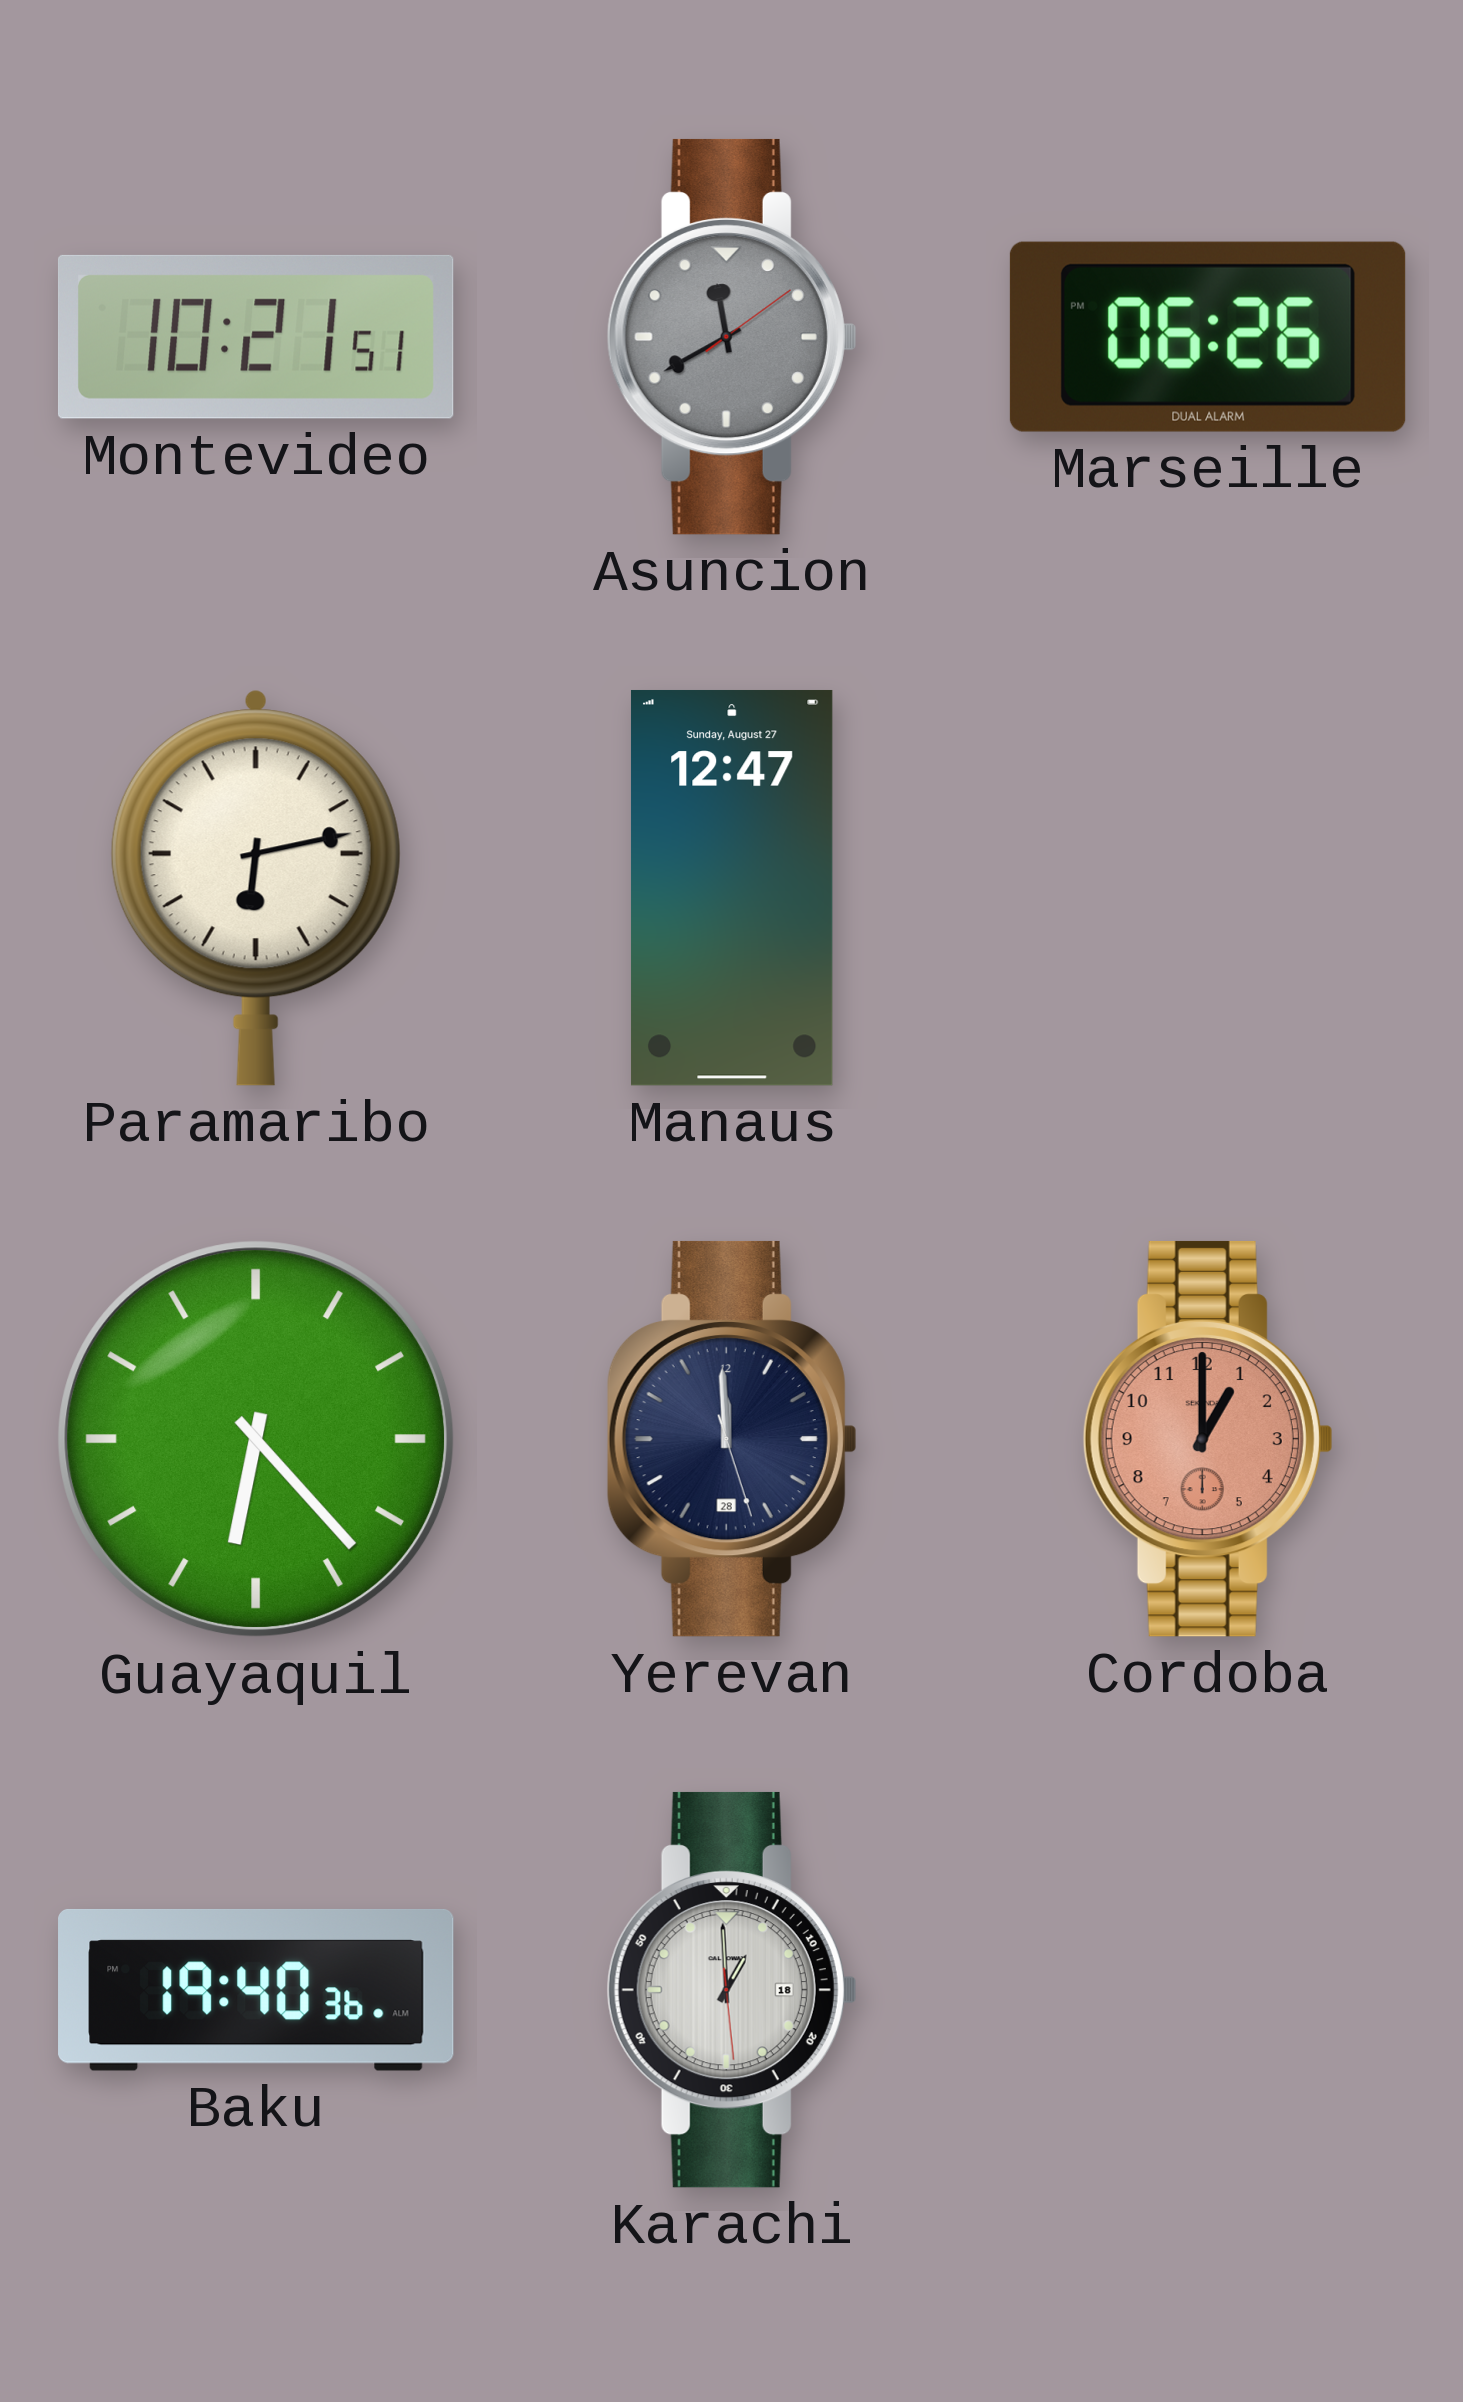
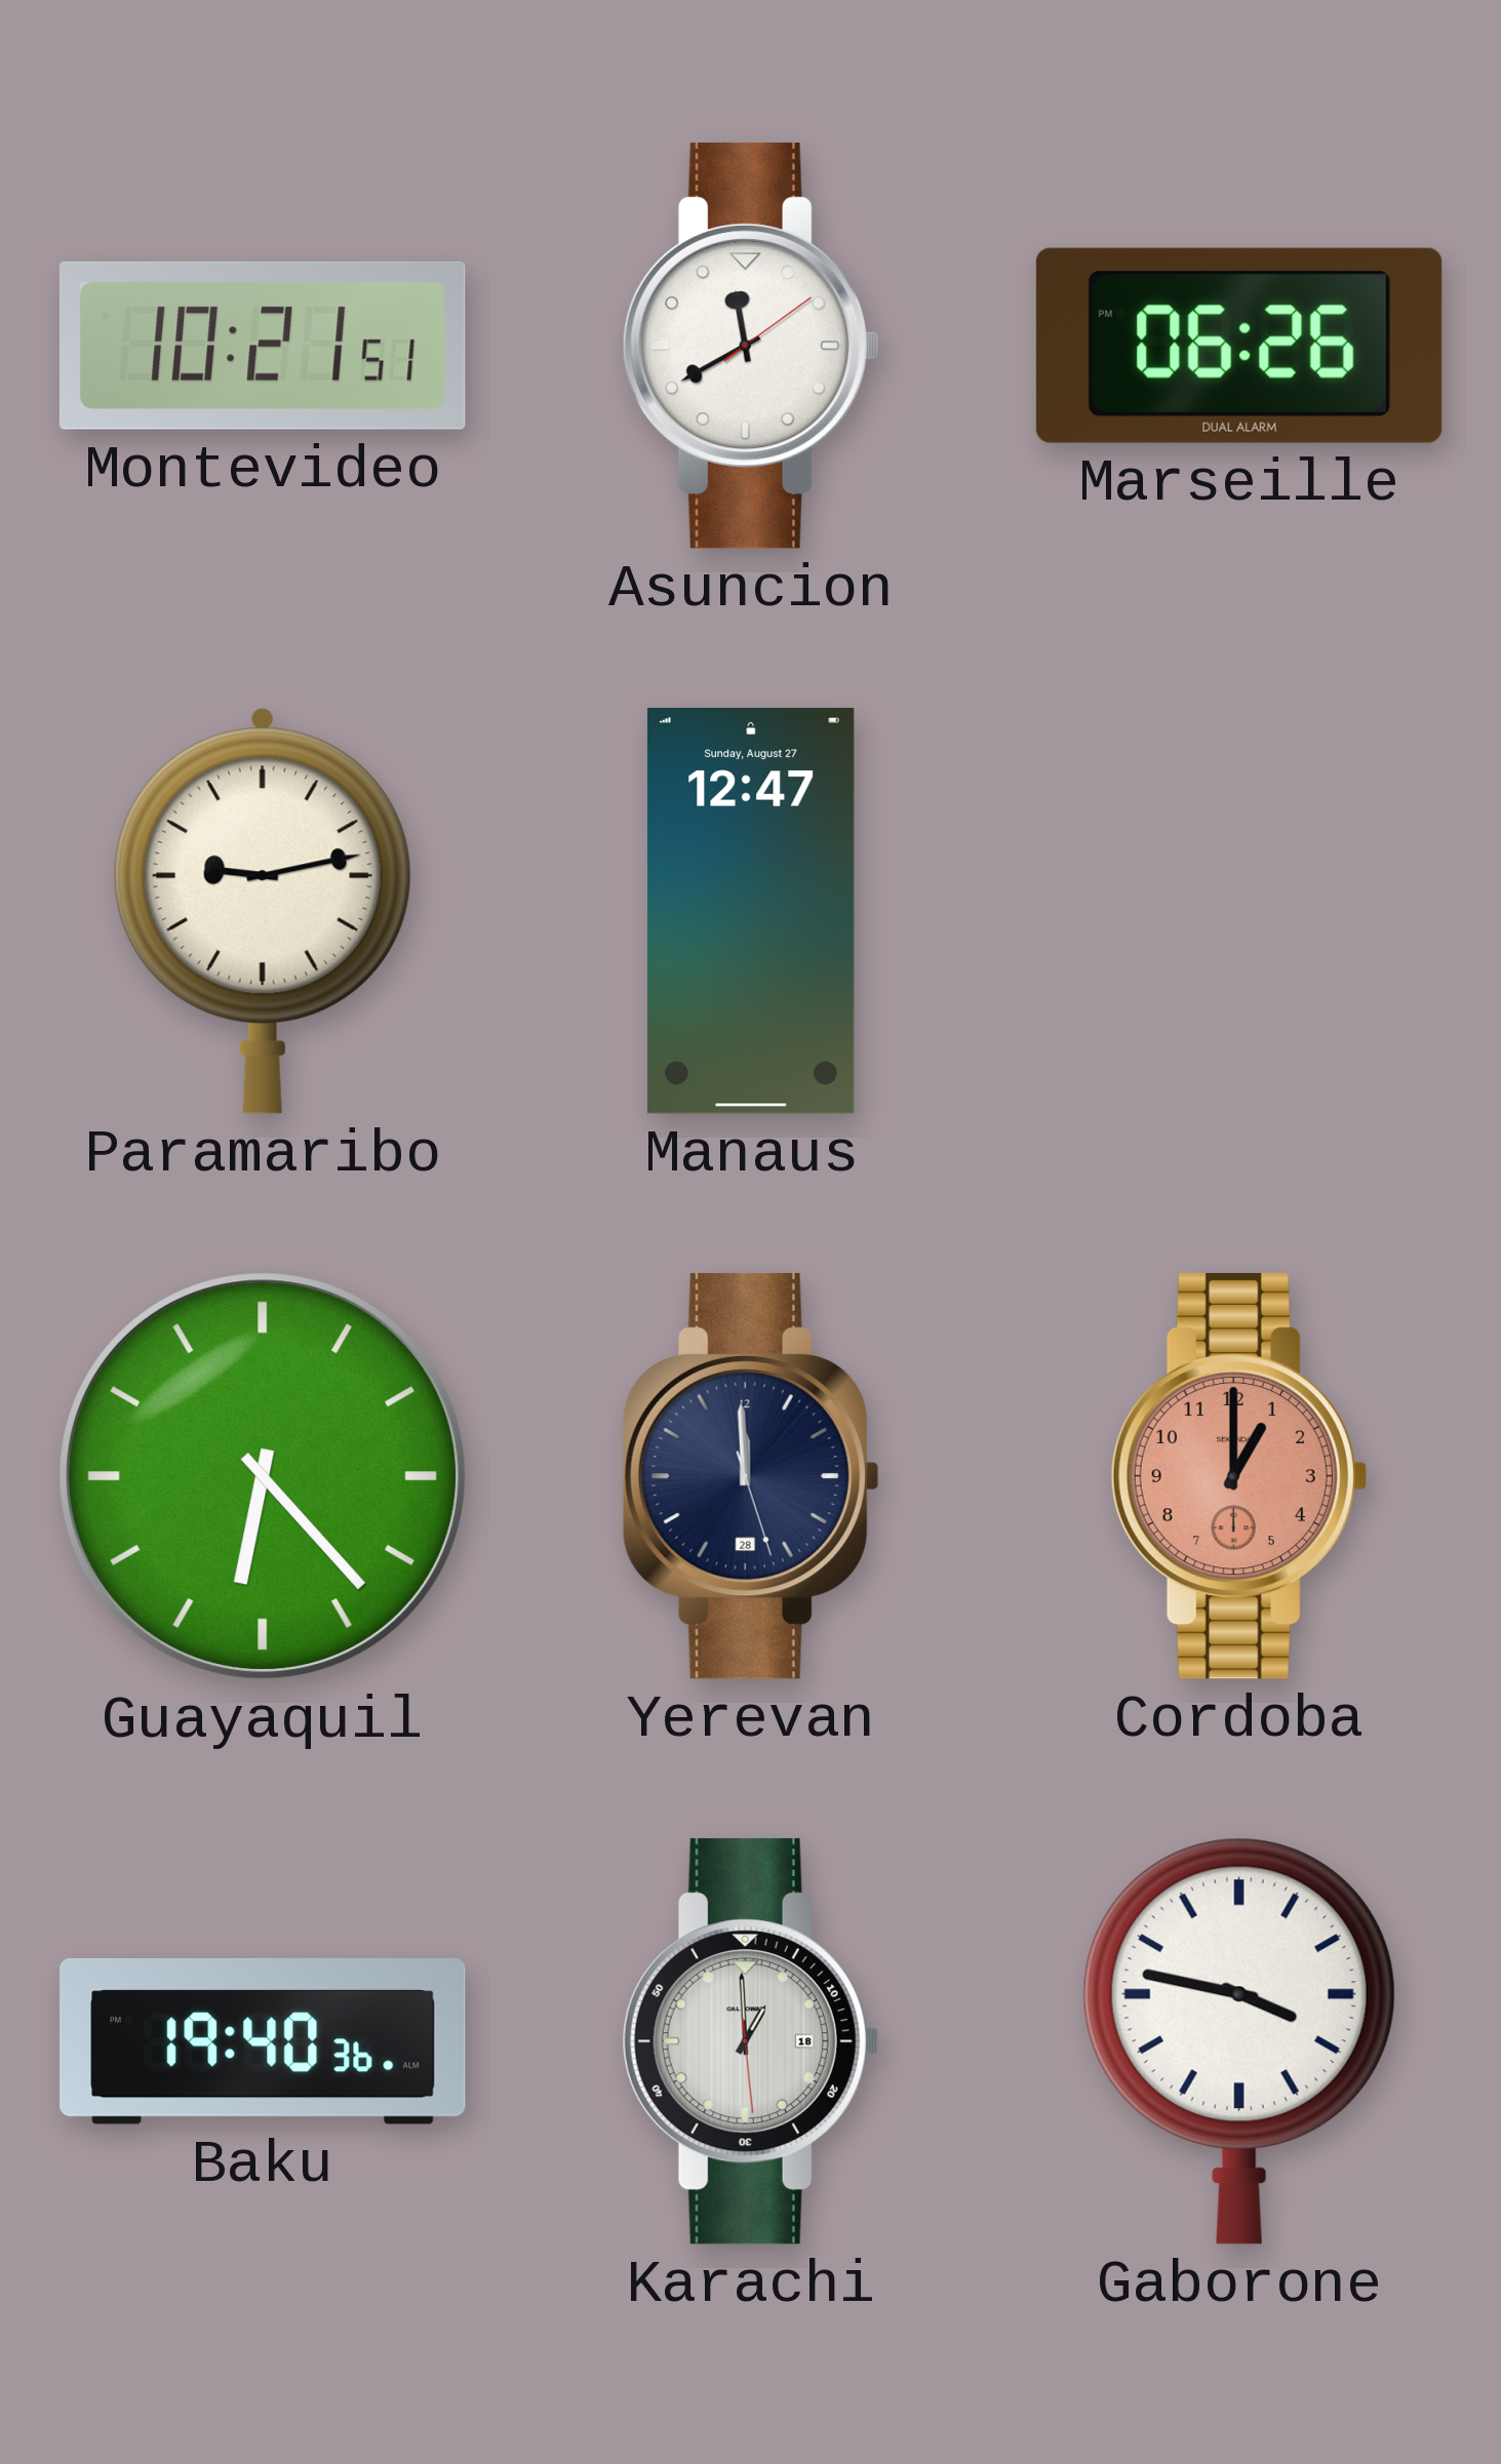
Asuncion dial: grey -> white
Paramaribo: 6:13 -> 9:13
Gaborone: none -> 3:47
